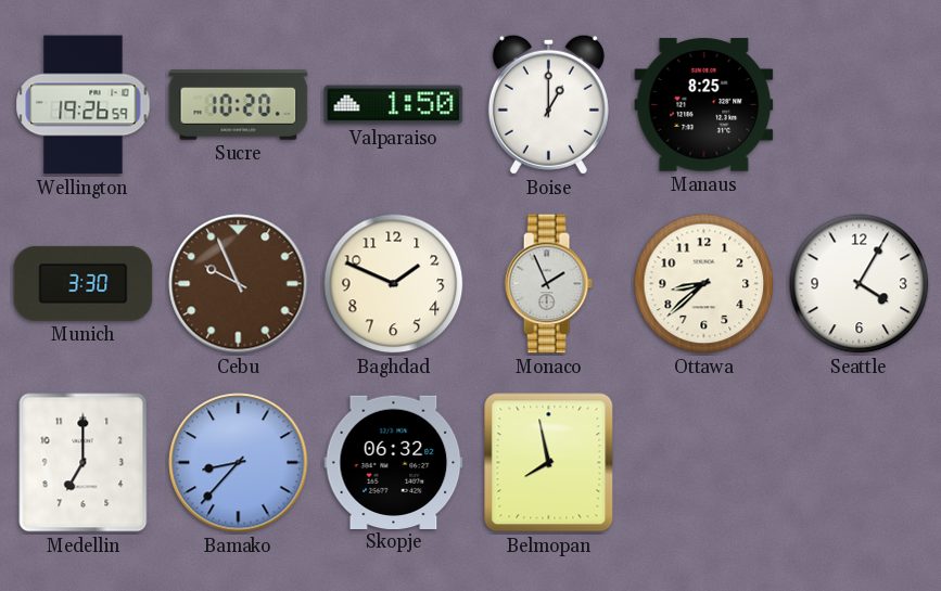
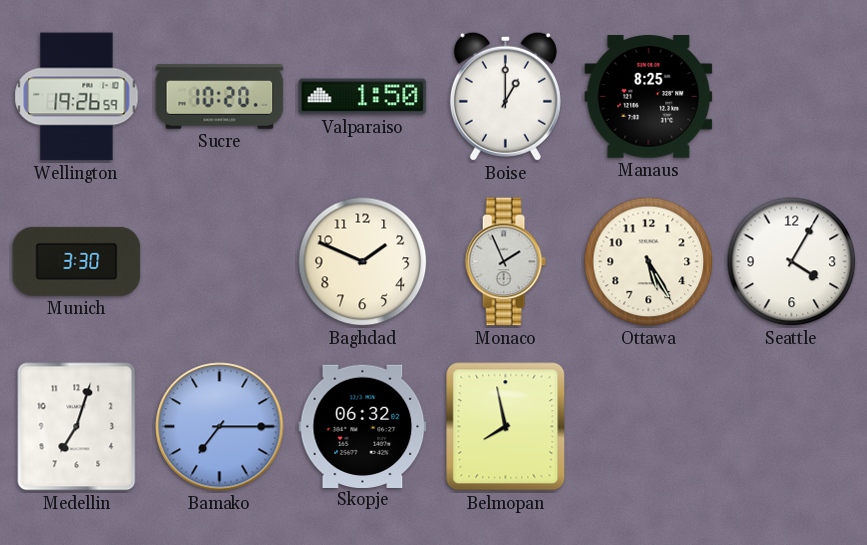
Cebu: 9:56 -> none
Ottawa: 8:38 -> 5:25
Medellin: 7:00 -> 7:03
Bamako: 8:37 -> 7:15
